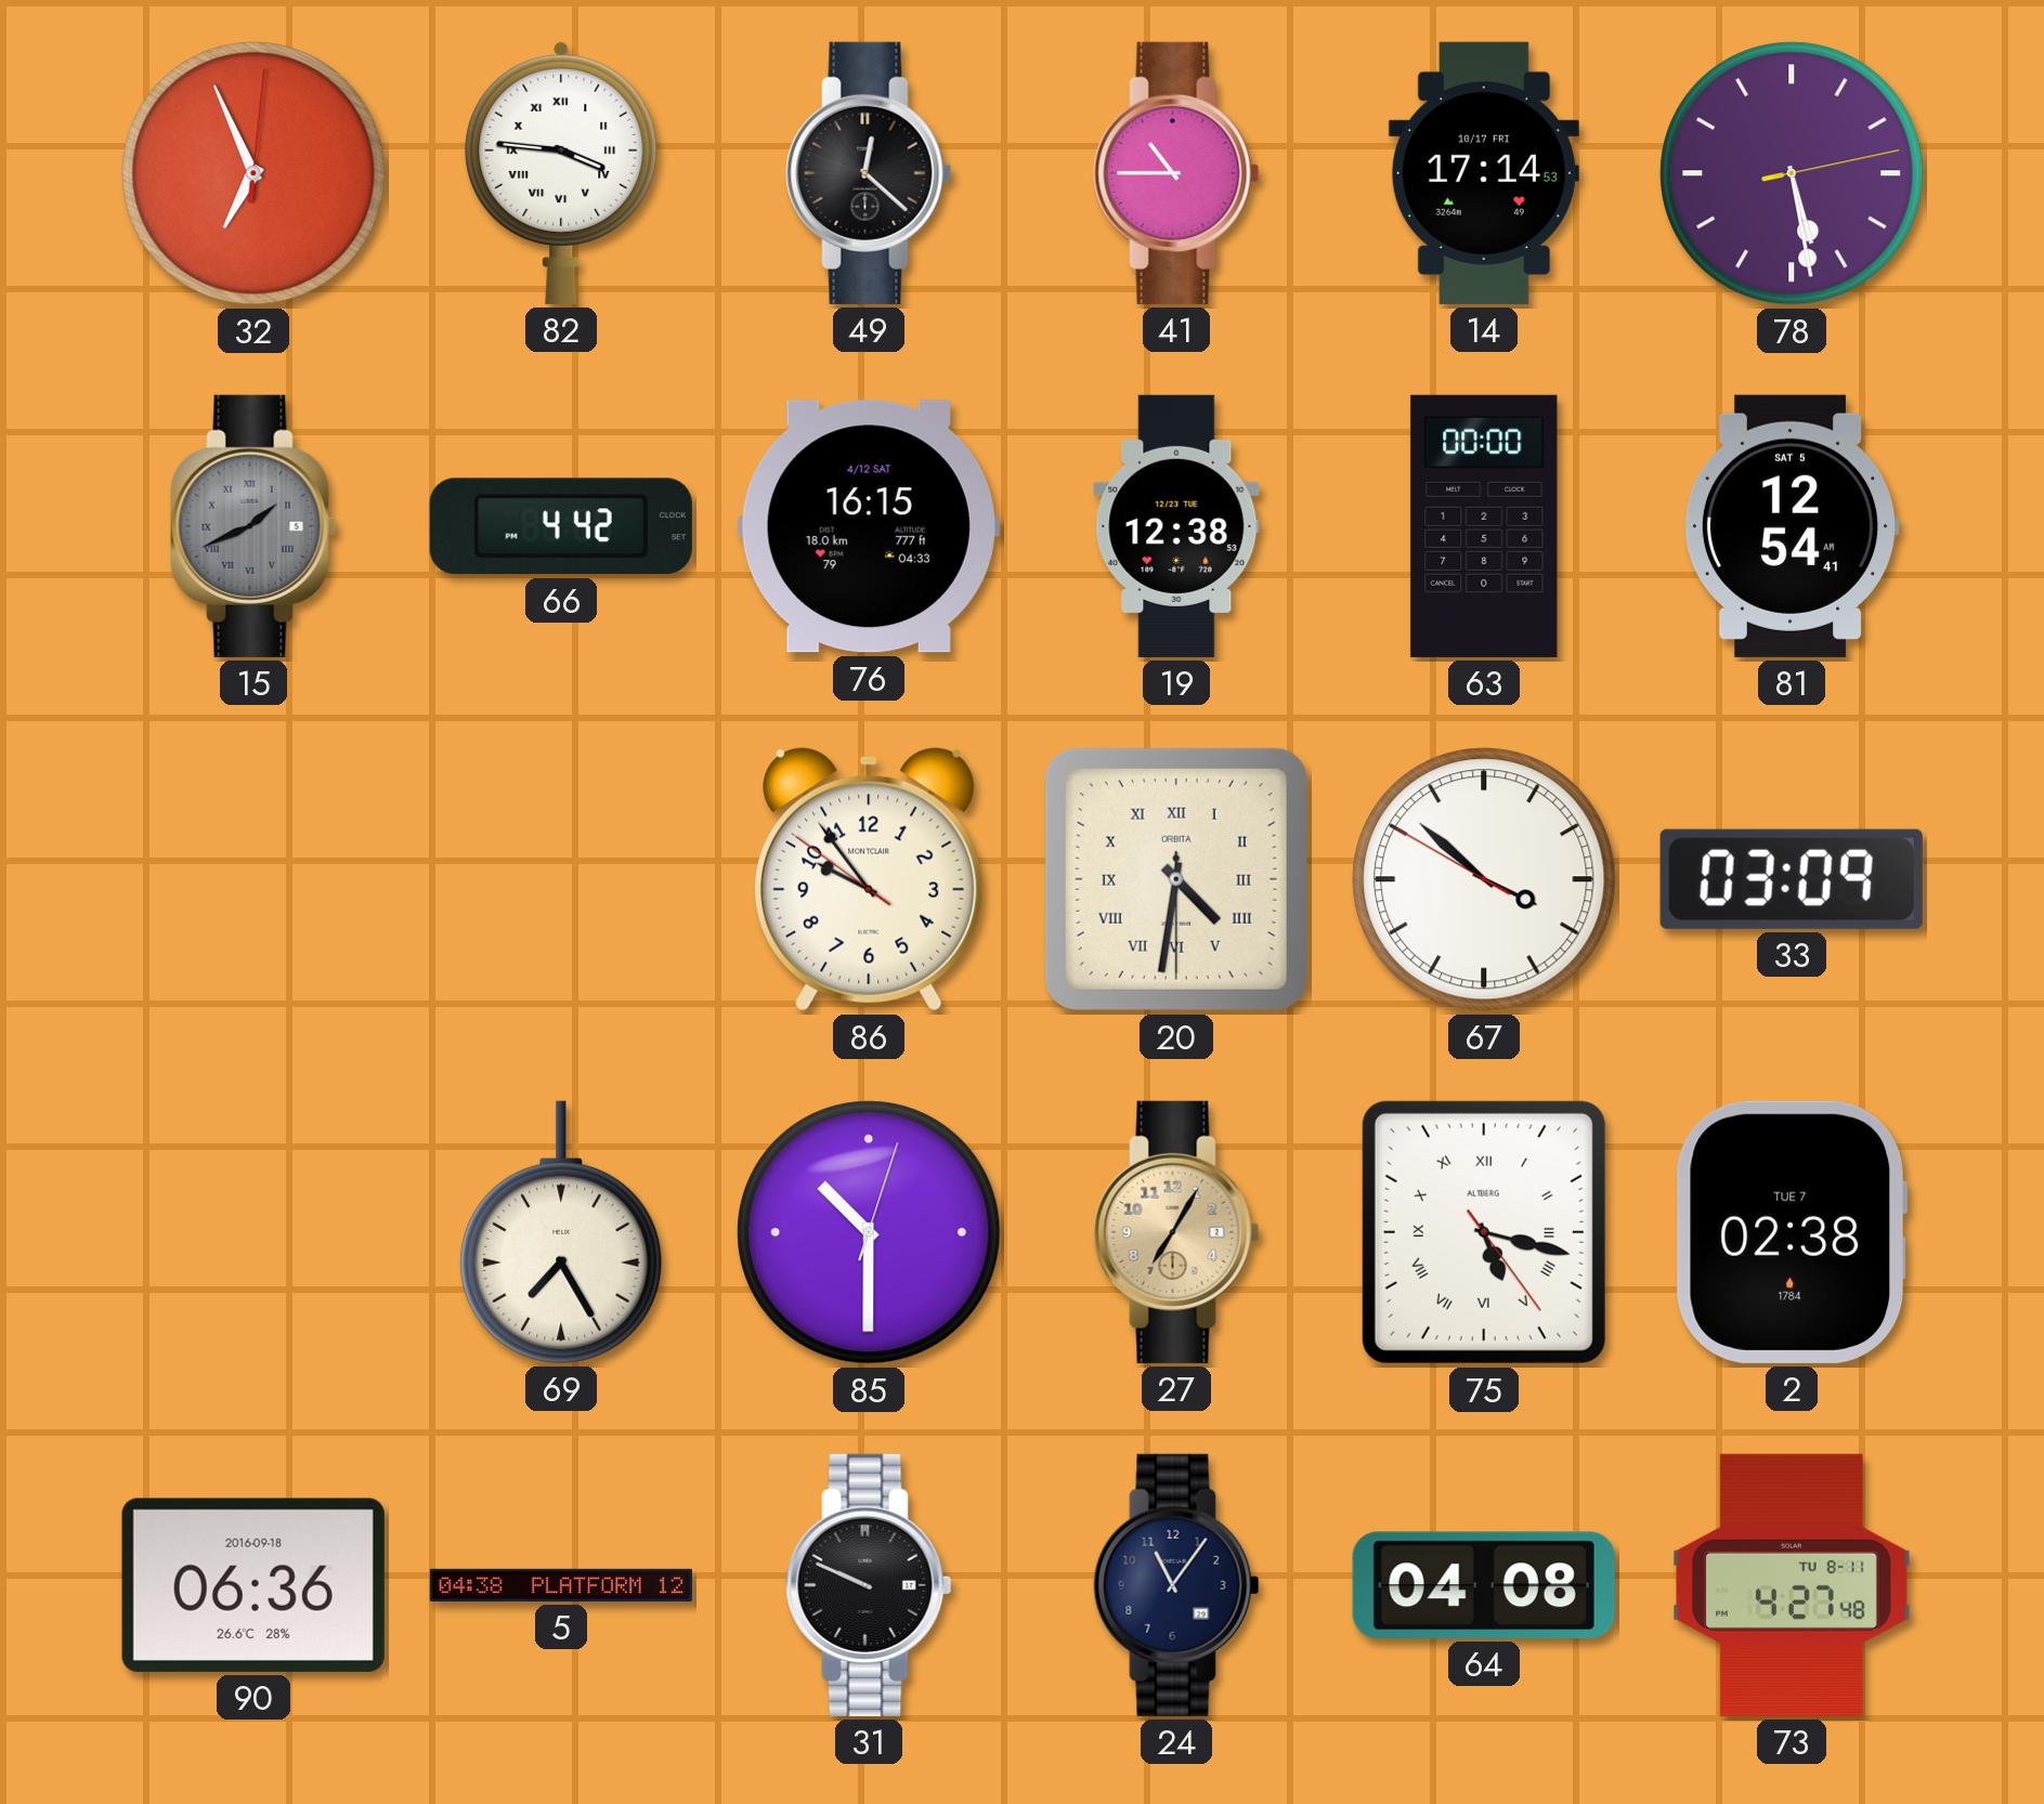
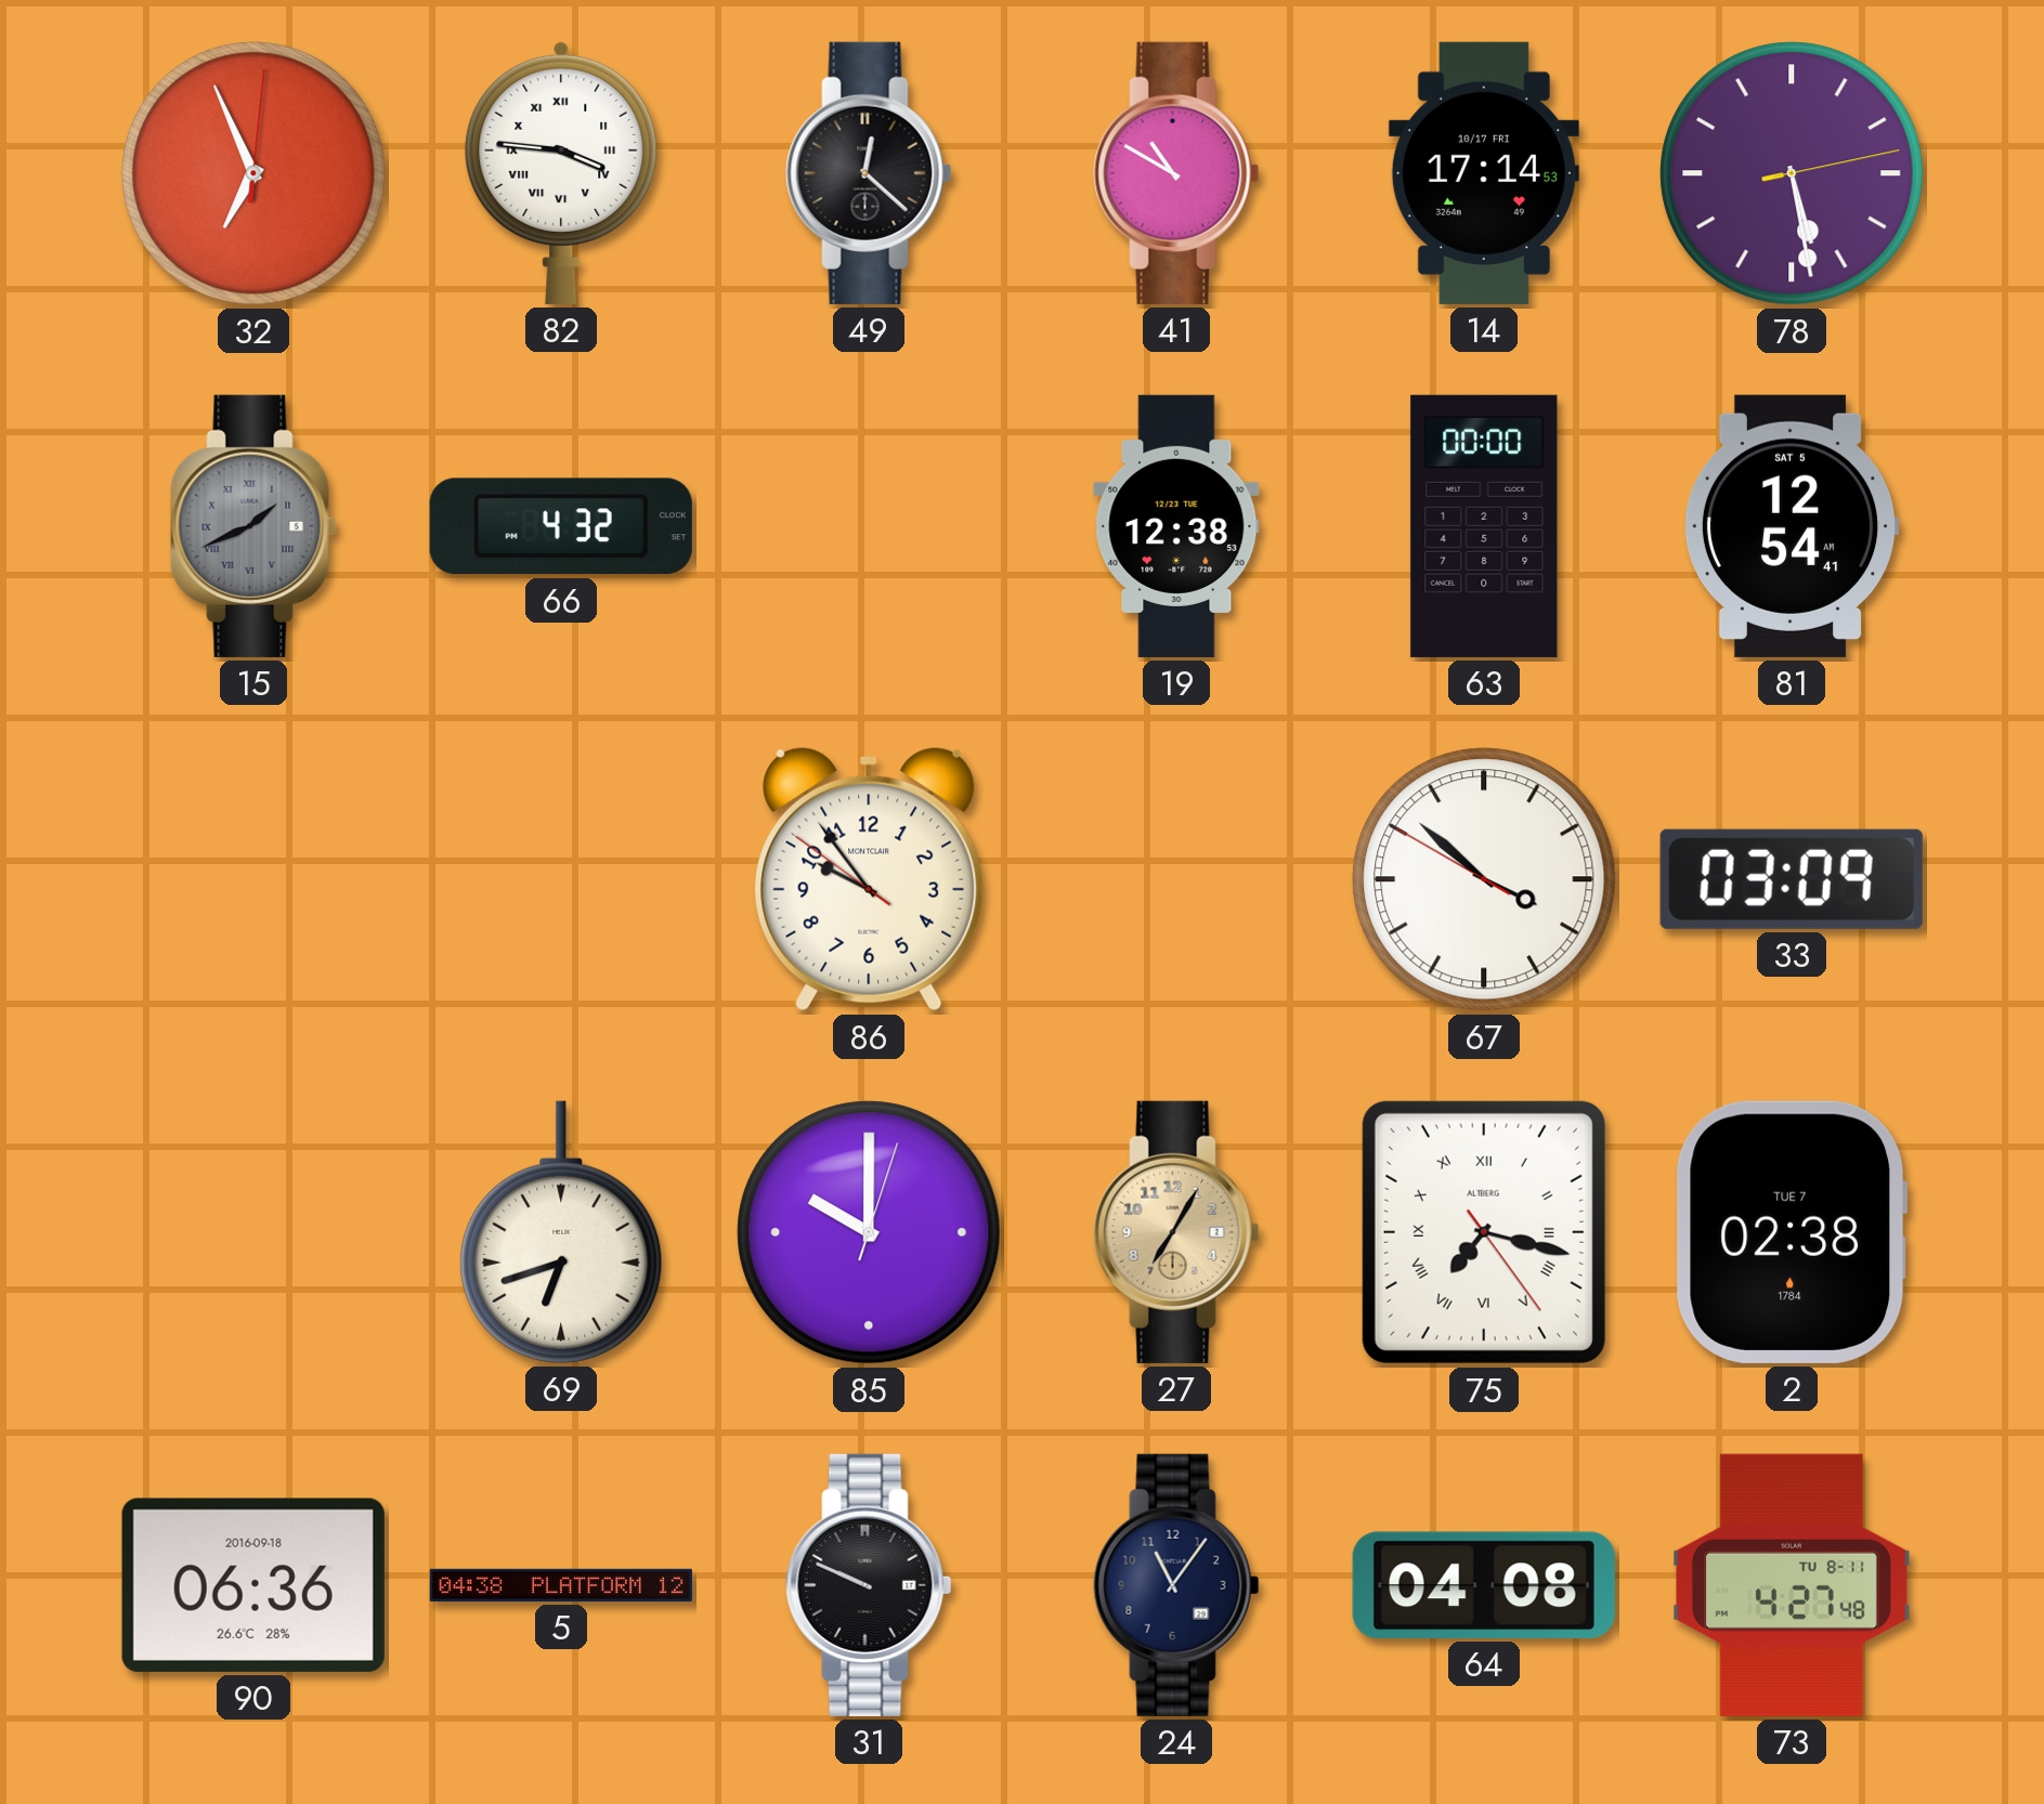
41: 10:45 -> 10:50
66: 4:42 -> 4:32
76: 16:15 -> none
20: 4:31 -> none
69: 7:25 -> 6:42
85: 10:30 -> 10:00
75: 5:17 -> 7:17
